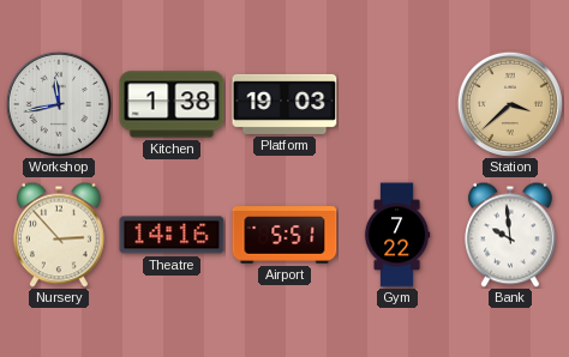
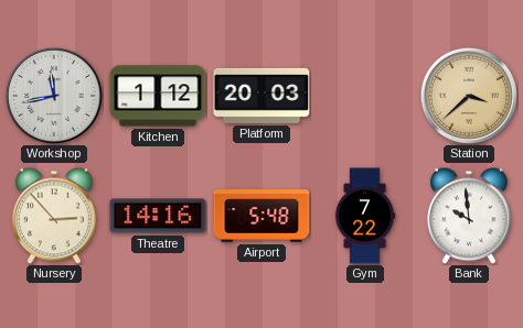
Kitchen: 1:38 -> 1:12
Platform: 19:03 -> 20:03
Airport: 5:51 -> 5:48
